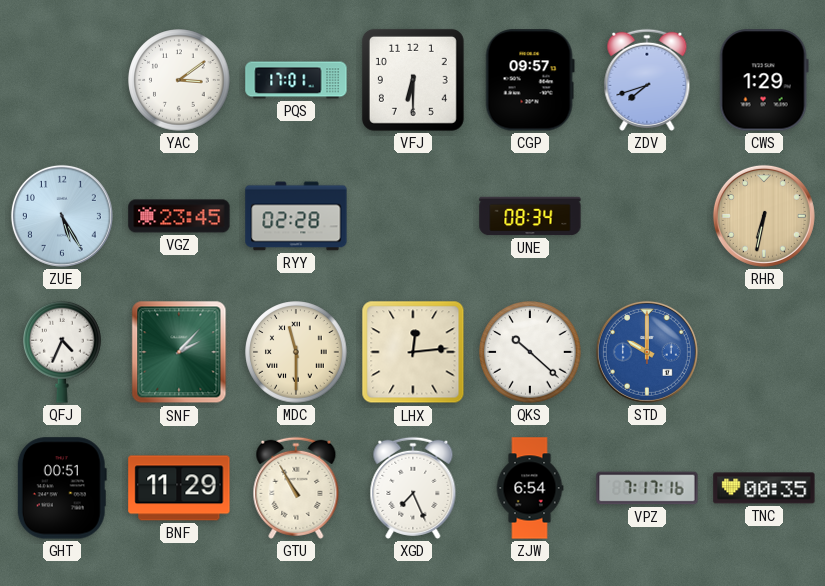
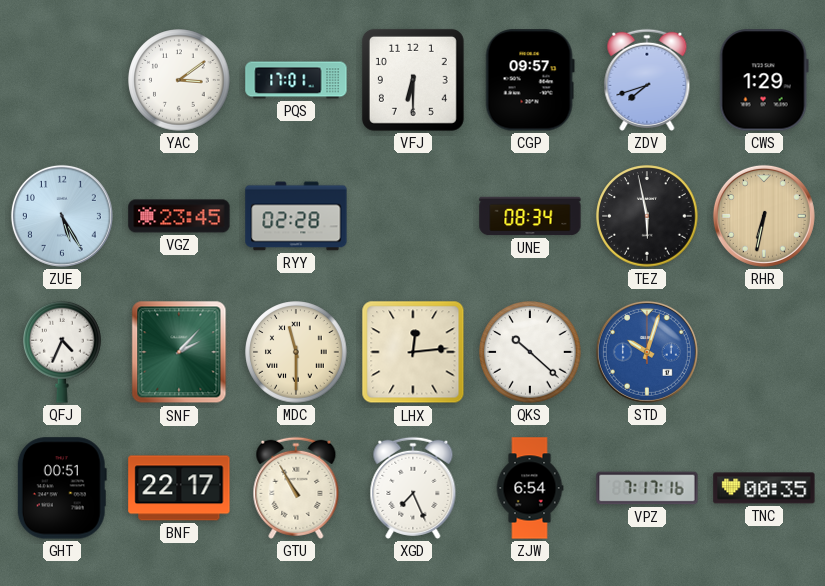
TEZ: none -> 5:58
STD: 10:00 -> 10:03
BNF: 11:29 -> 22:17
